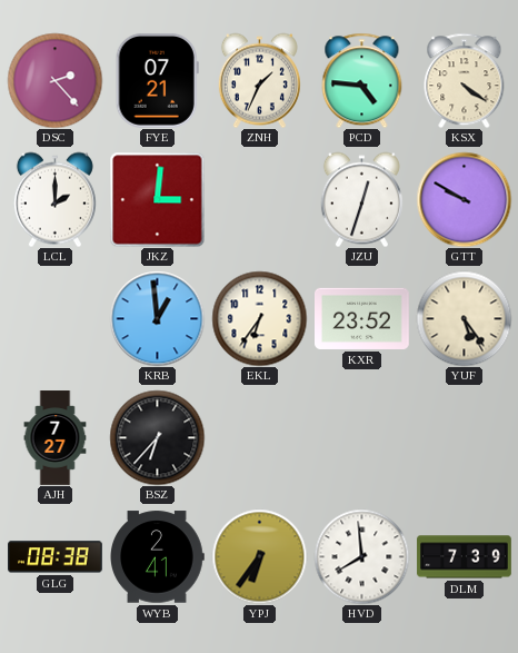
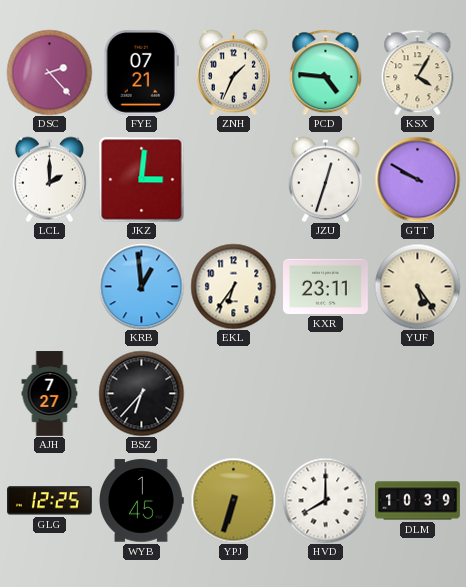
KSX: 4:21 -> 4:05
KXR: 23:52 -> 23:11
GLG: 08:38 -> 12:25
WYB: 2:41 -> 1:45
YPJ: 6:36 -> 6:33
HVD: 7:59 -> 8:00
DLM: 7:39 -> 10:39
